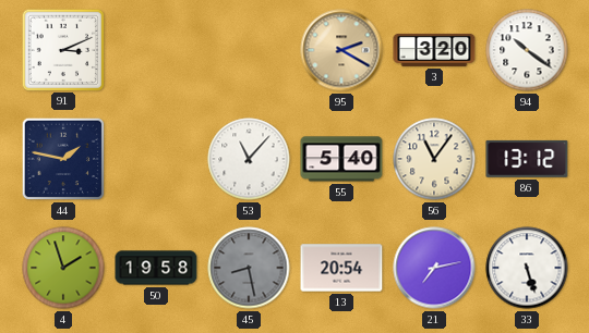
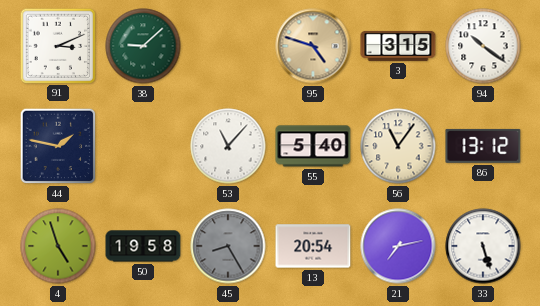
38: none -> 9:08
95: 2:20 -> 4:48
3: 3:20 -> 3:15
4: 1:57 -> 4:57
45: 8:28 -> 8:25
